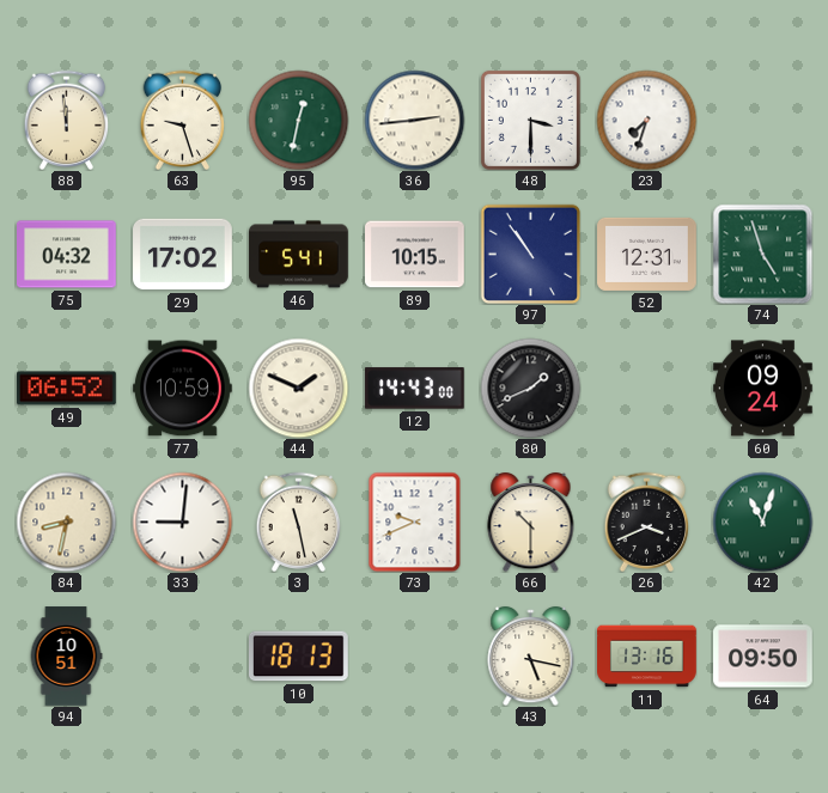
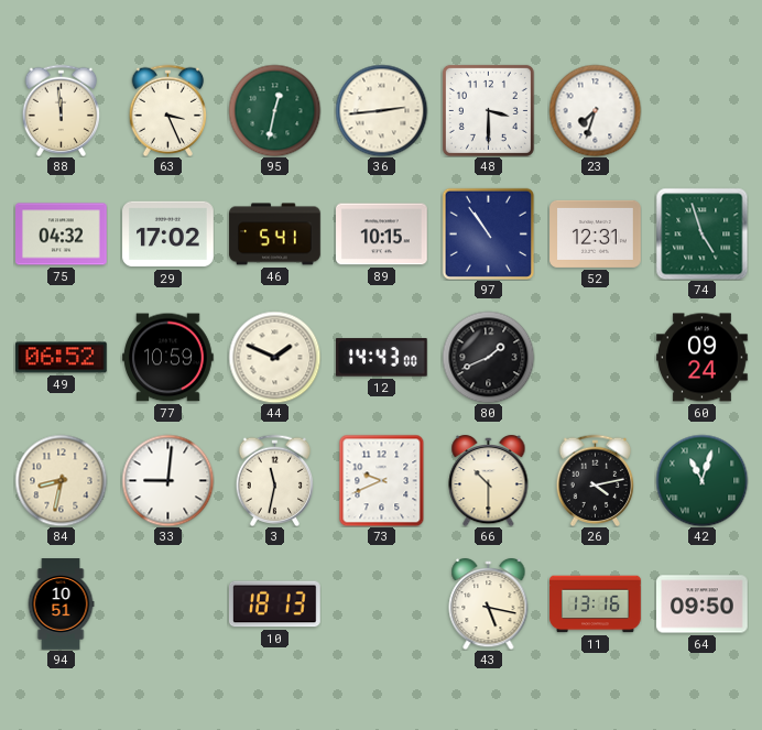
63: 9:27 -> 3:26
3: 11:28 -> 11:32
26: 3:41 -> 4:13
